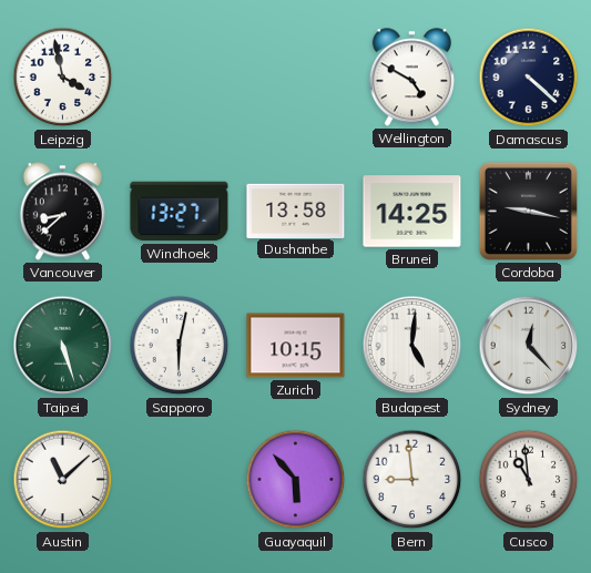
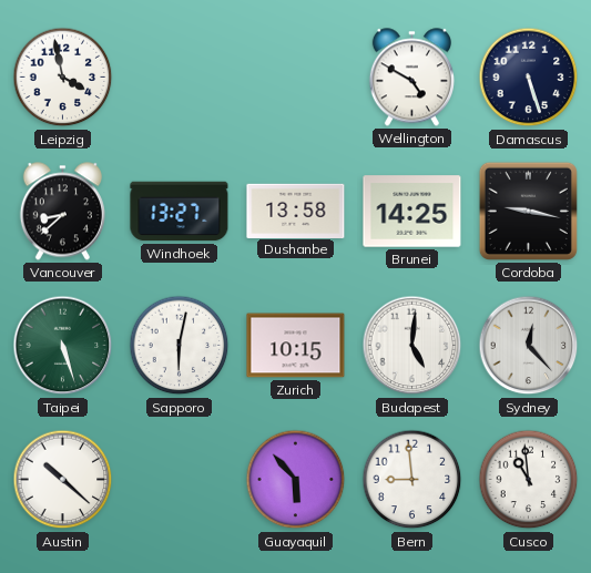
Damascus: 4:22 -> 5:27
Austin: 11:08 -> 10:22
